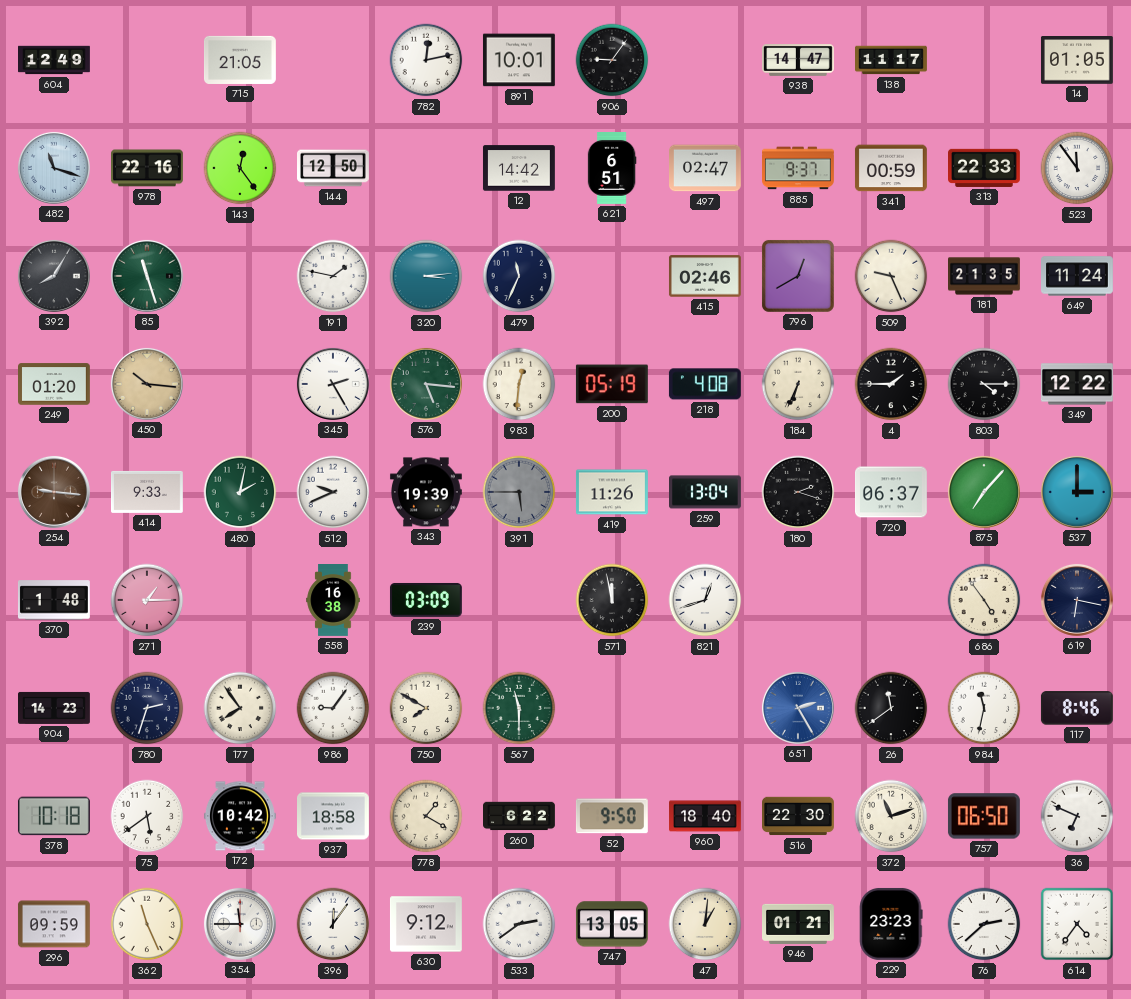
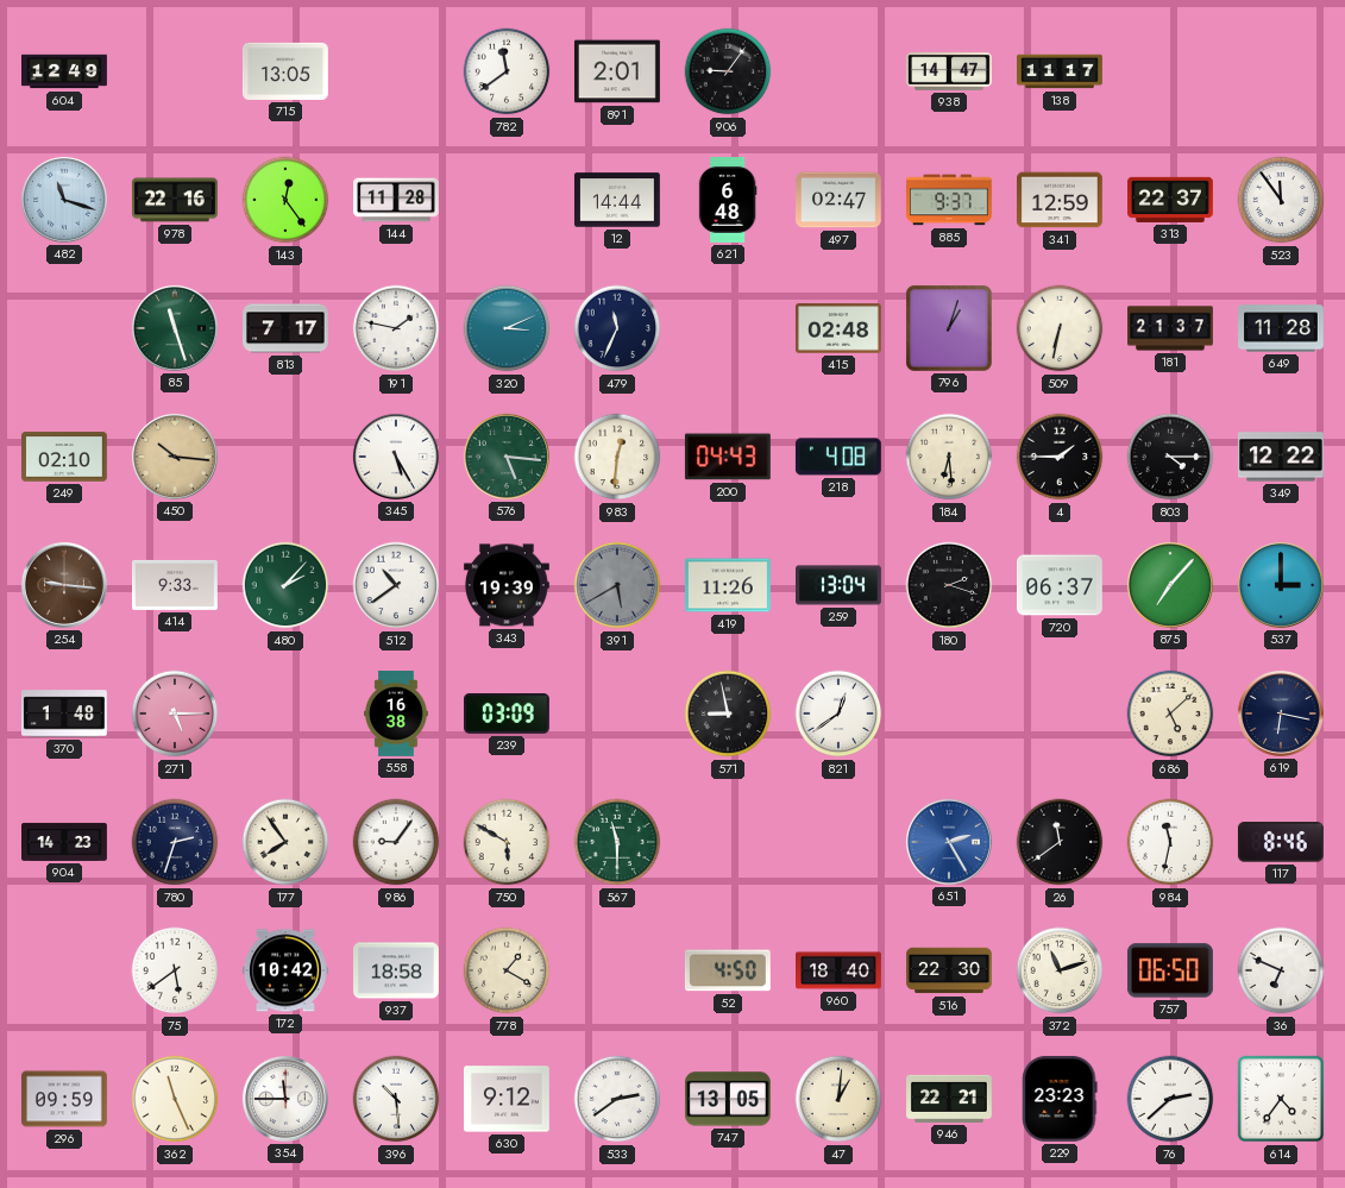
715: 21:05 -> 13:05
782: 12:13 -> 11:39
891: 10:01 -> 2:01
14: 01:05 -> none
144: 12:50 -> 11:28
12: 14:42 -> 14:44
621: 6:51 -> 6:48
341: 00:59 -> 12:59
313: 22:33 -> 22:37
392: 8:05 -> none
813: none -> 7:17
320: 3:14 -> 3:11
415: 02:46 -> 02:48
796: 12:40 -> 1:03
509: 9:26 -> 6:32
181: 21:35 -> 21:37
649: 11:24 -> 11:28
249: 01:20 -> 02:10
345: 2:25 -> 5:25
200: 05:19 -> 04:43
184: 6:34 -> 6:29
480: 2:02 -> 2:07
512: 9:41 -> 10:39
391: 5:45 -> 5:40
271: 1:15 -> 5:15
571: 11:58 -> 8:58
821: 12:42 -> 12:39
686: 4:54 -> 5:08
750: 7:50 -> 5:50
378: 10:18 -> none
260: 6:22 -> none
52: 9:50 -> 4:50
396: 12:06 -> 10:29
946: 01:21 -> 22:21
